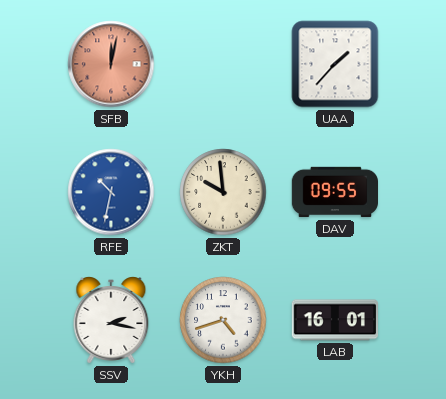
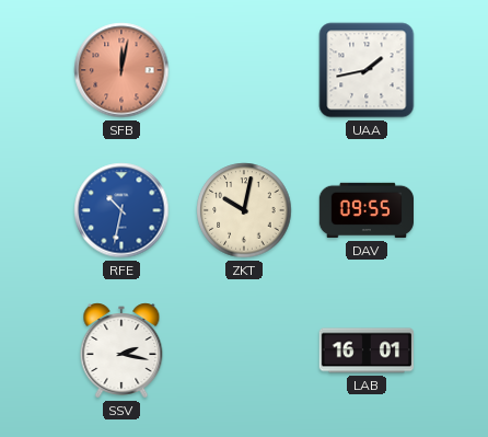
UAA: 1:37 -> 1:43
ZKT: 9:59 -> 10:02
YKH: 4:42 -> none
